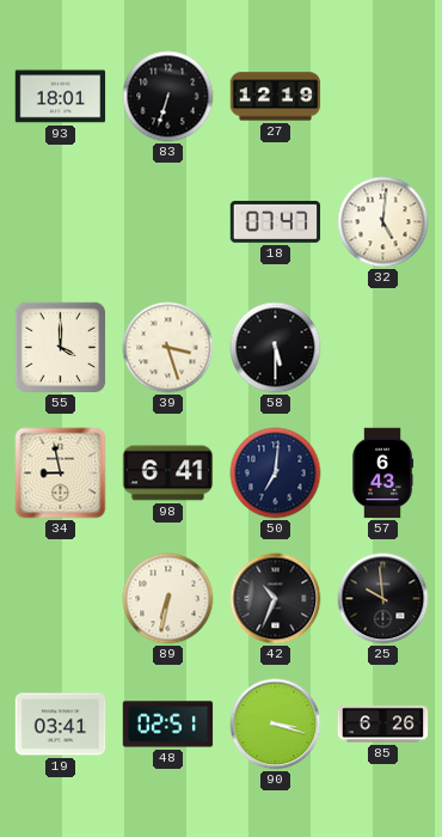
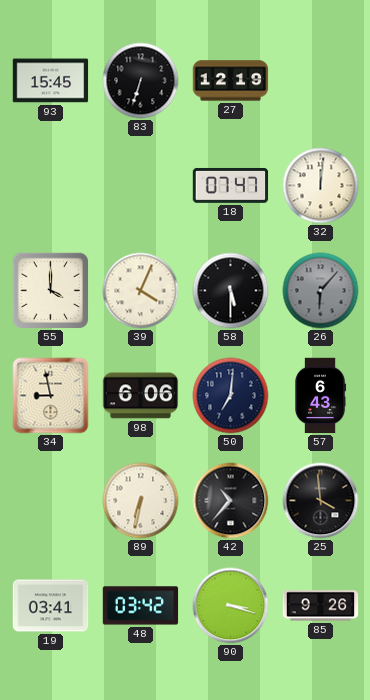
93: 18:01 -> 15:45
32: 5:01 -> 12:01
39: 3:27 -> 4:04
26: none -> 6:07
98: 6:41 -> 6:06
42: 10:34 -> 10:37
25: 9:59 -> 3:59
48: 02:51 -> 03:42
85: 6:26 -> 9:26
